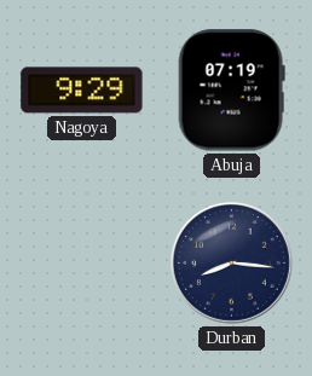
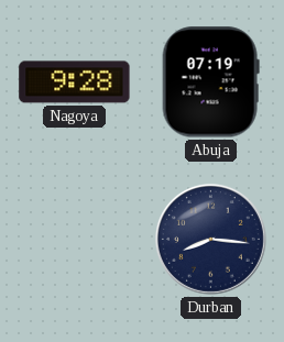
Nagoya: 9:29 -> 9:28
